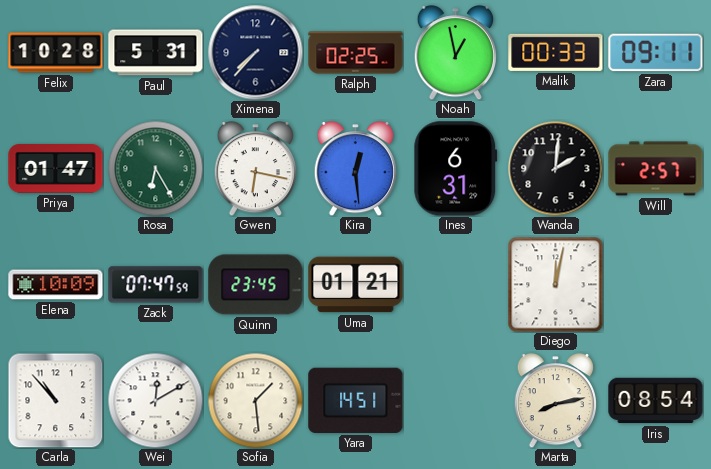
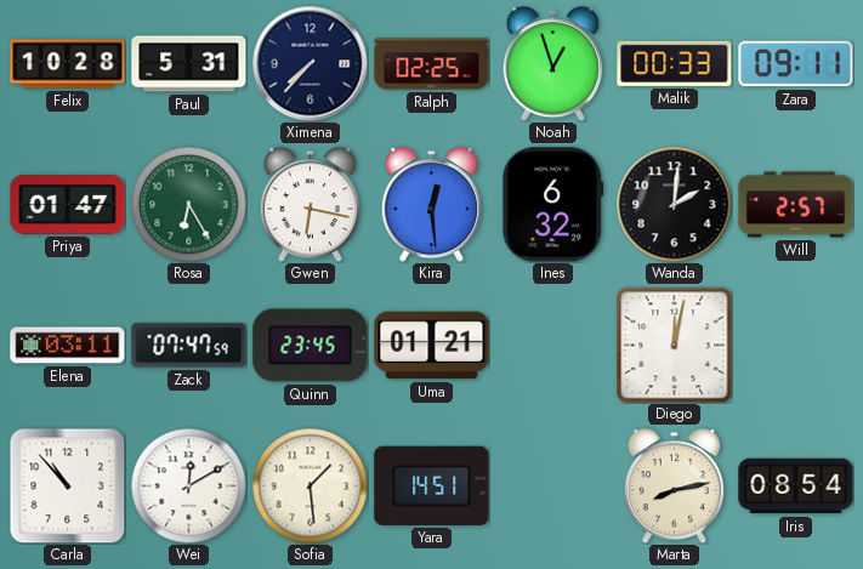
Noah: 12:58 -> 12:57
Ines: 6:31 -> 6:32
Elena: 10:09 -> 03:11
